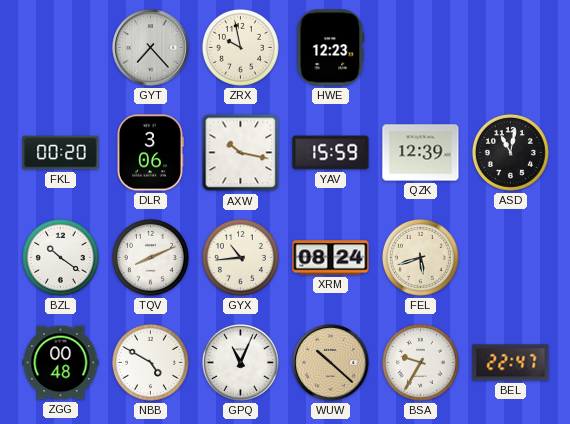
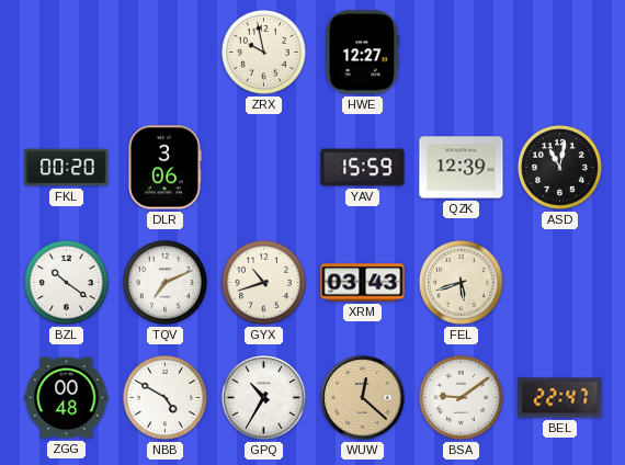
GYT: 7:23 -> none
HWE: 12:23 -> 12:27
AXW: 10:17 -> none
TQV: 8:11 -> 7:11
GYX: 10:44 -> 10:42
XRM: 08:24 -> 03:43
GPQ: 11:04 -> 10:35
WUW: 10:22 -> 12:22
BSA: 9:35 -> 9:09
